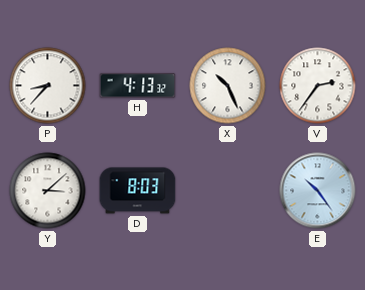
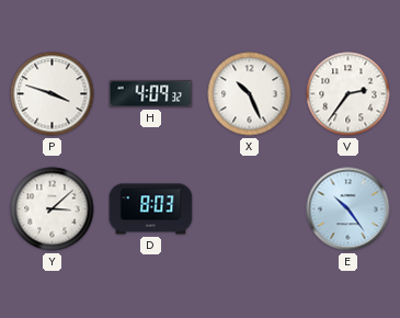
P: 8:37 -> 3:48
H: 4:13 -> 4:09
